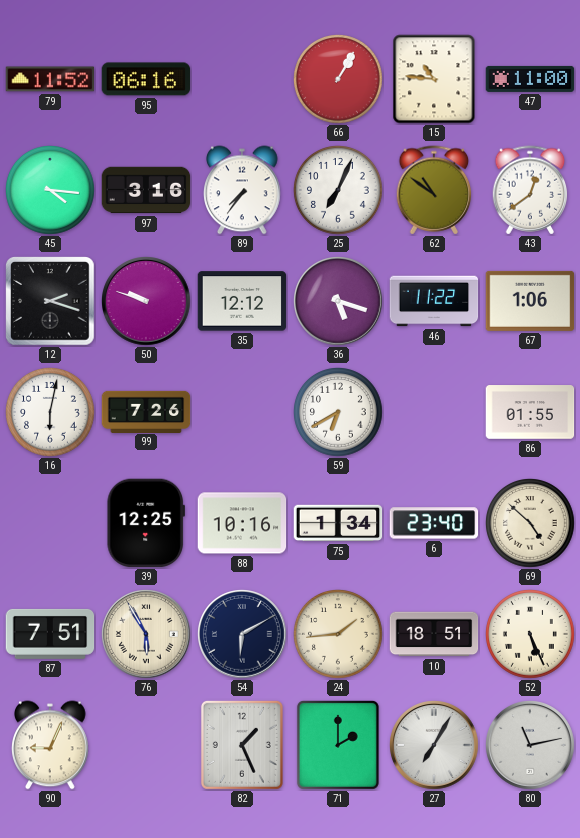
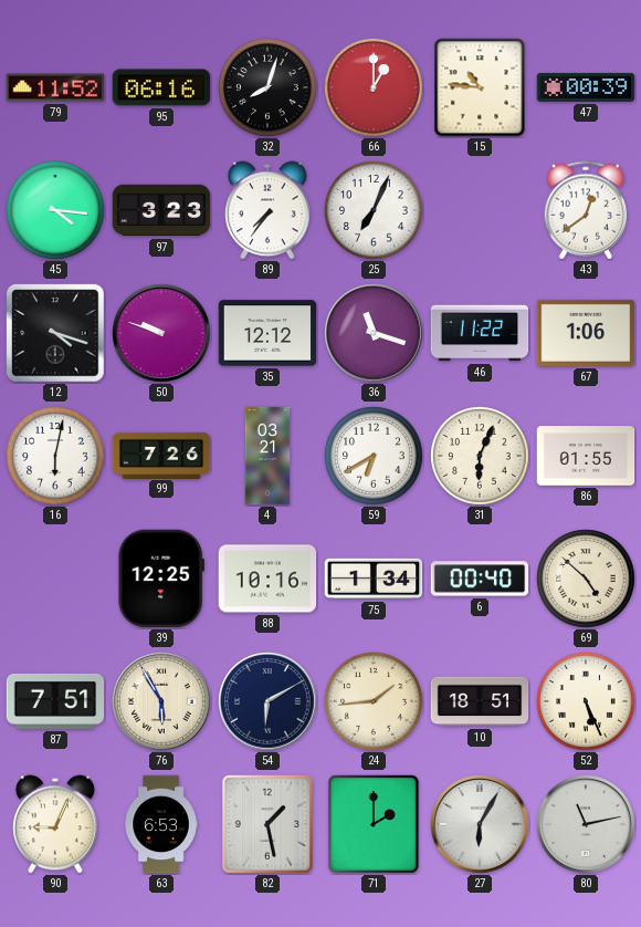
32: none -> 8:03
66: 1:05 -> 1:00
47: 11:00 -> 00:39
97: 3:16 -> 3:23
62: 10:51 -> none
12: 2:18 -> 4:18
36: 5:18 -> 11:18
4: none -> 03:21
31: none -> 6:04
6: 23:40 -> 00:40
63: none -> 6:53
82: 1:26 -> 1:28
27: 7:05 -> 6:05
